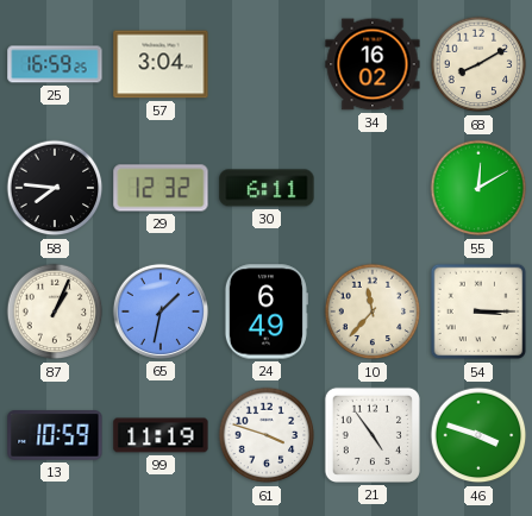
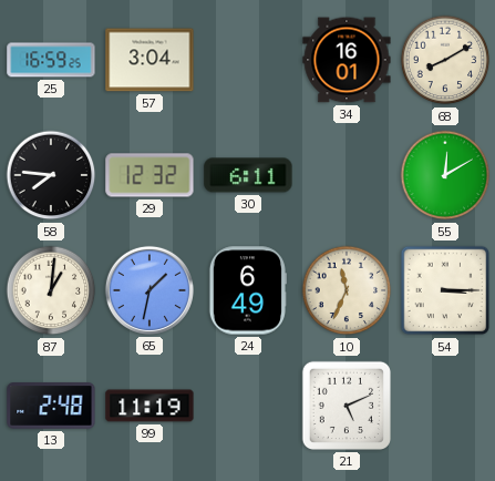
34: 16:02 -> 16:01
87: 1:04 -> 1:01
10: 11:37 -> 11:34
13: 10:59 -> 2:48
61: 3:48 -> none
21: 4:54 -> 5:11
46: 3:48 -> none
